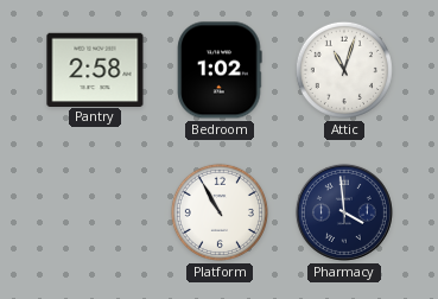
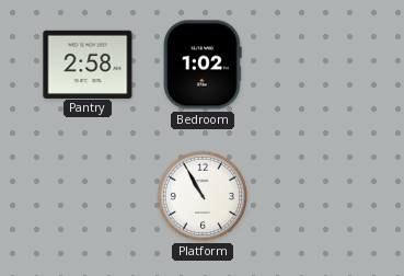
Attic: 11:03 -> none
Pharmacy: 3:59 -> none
